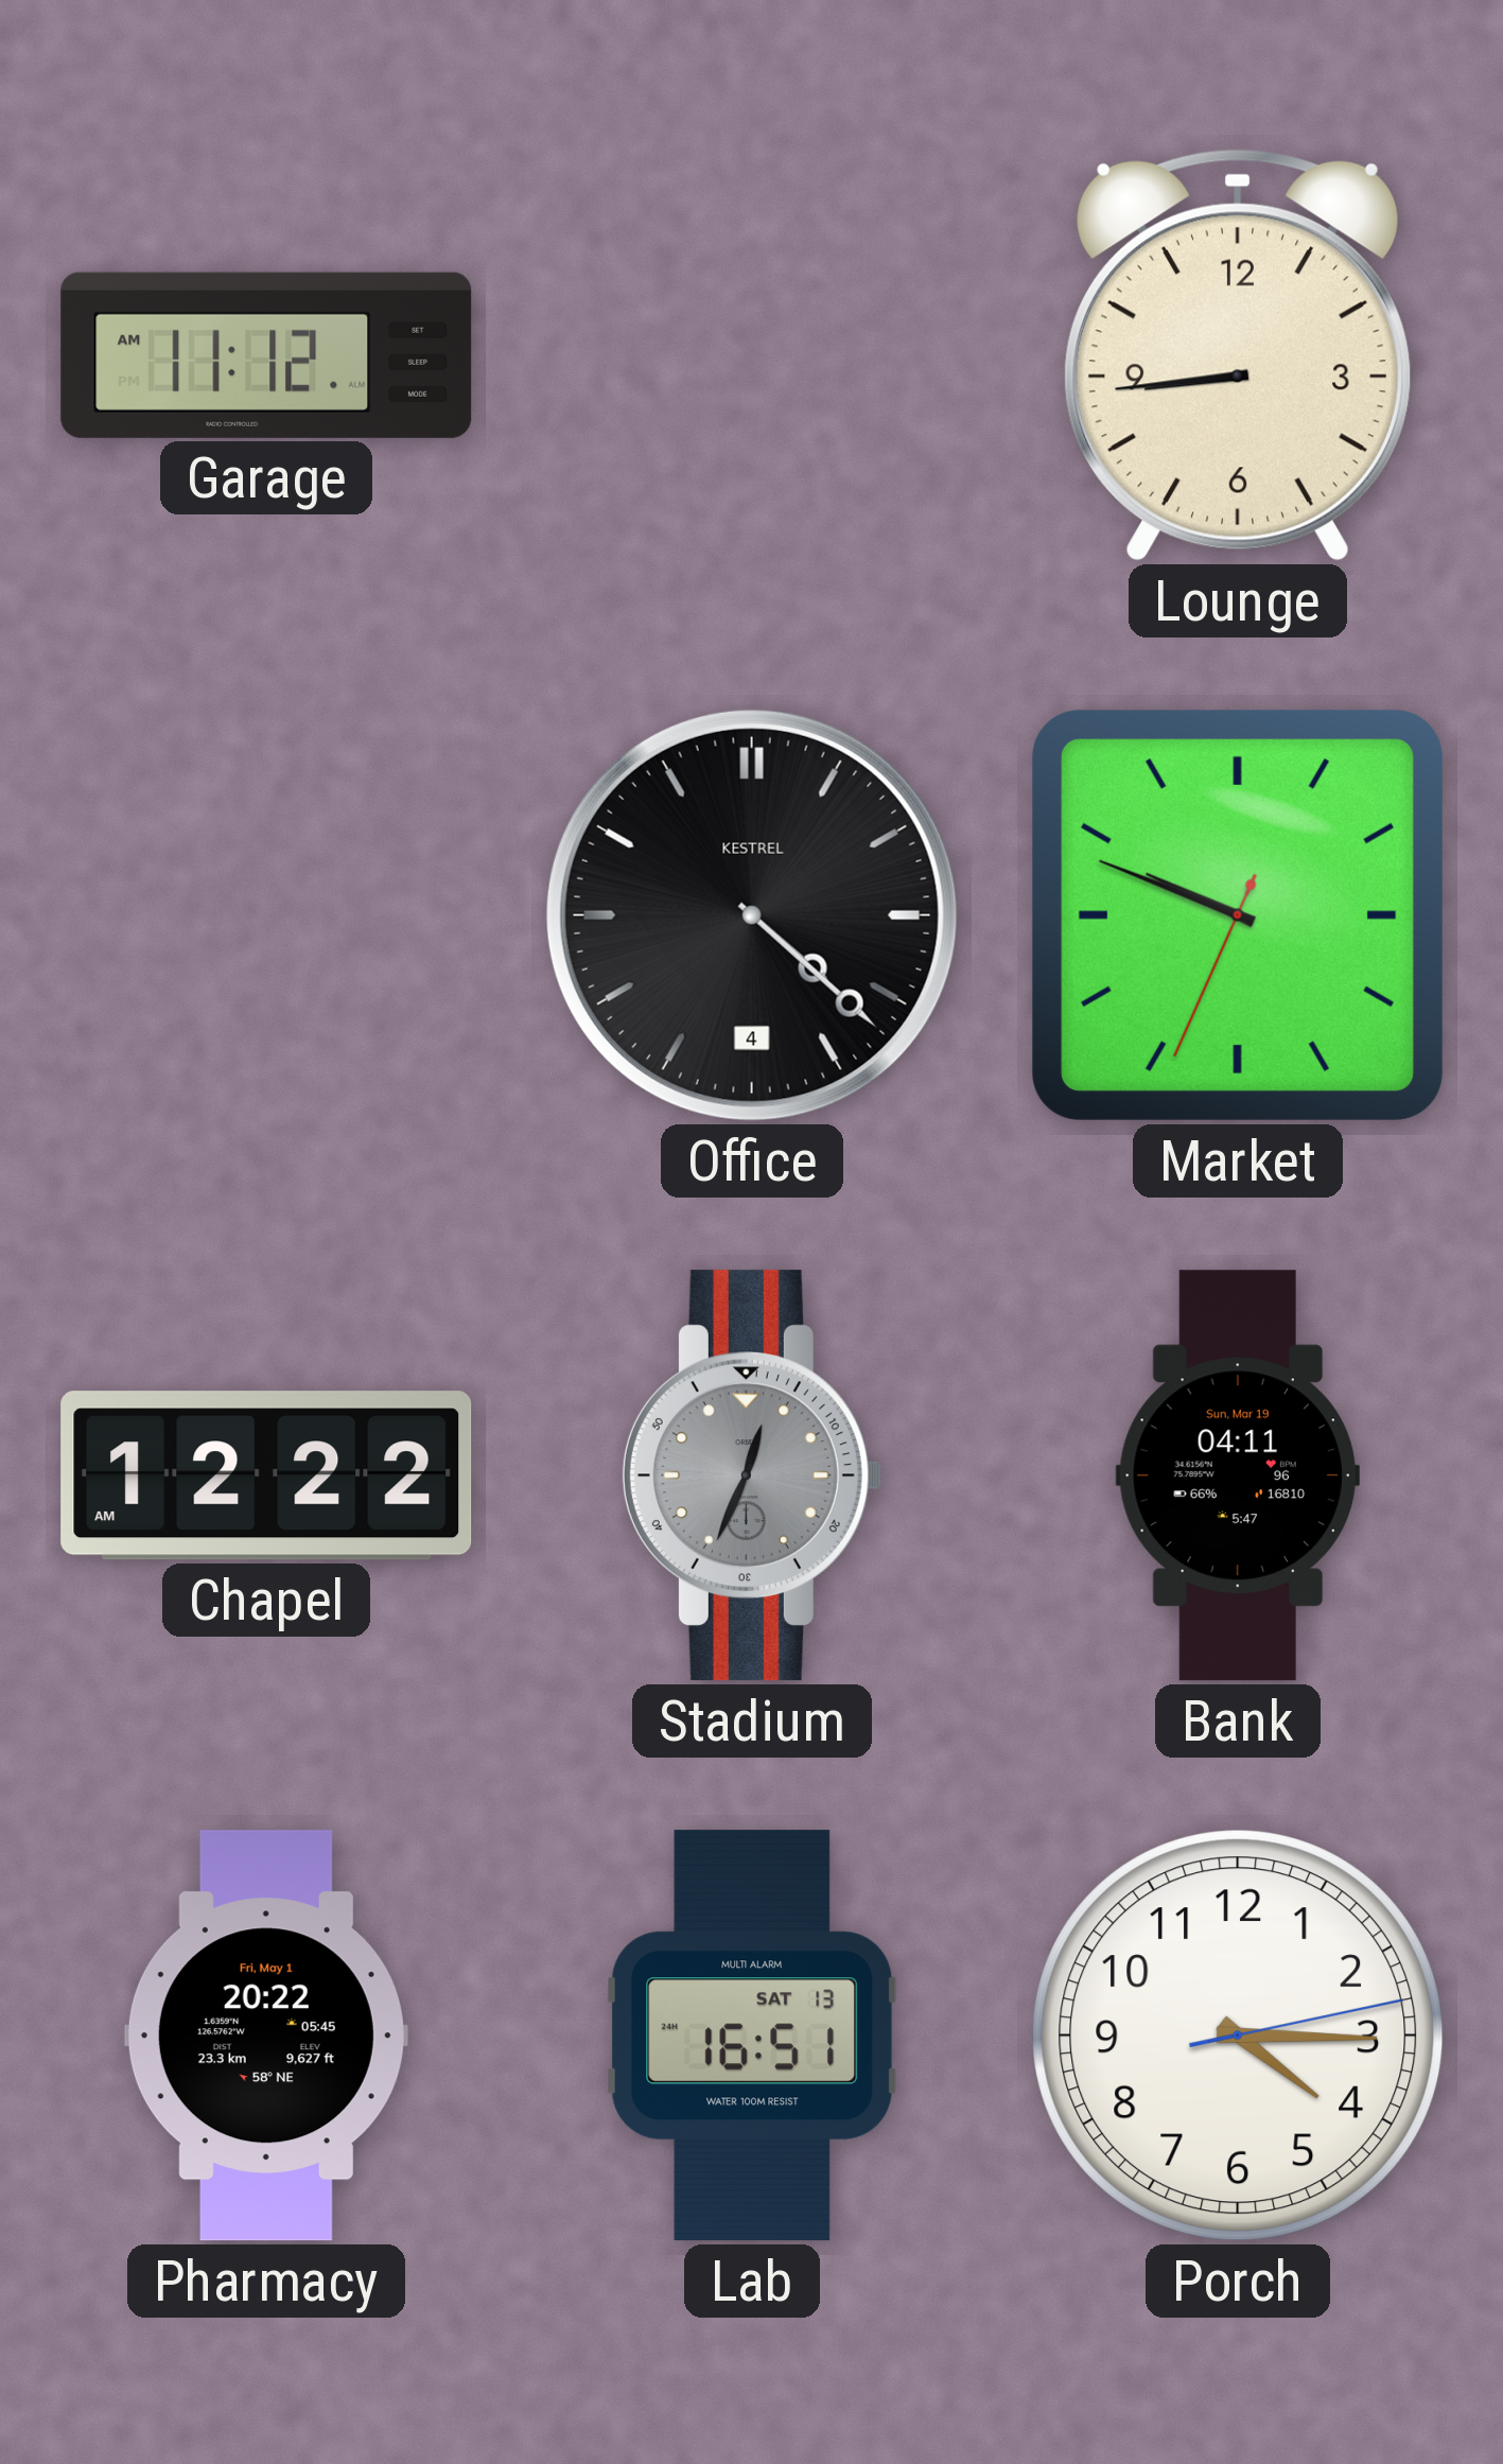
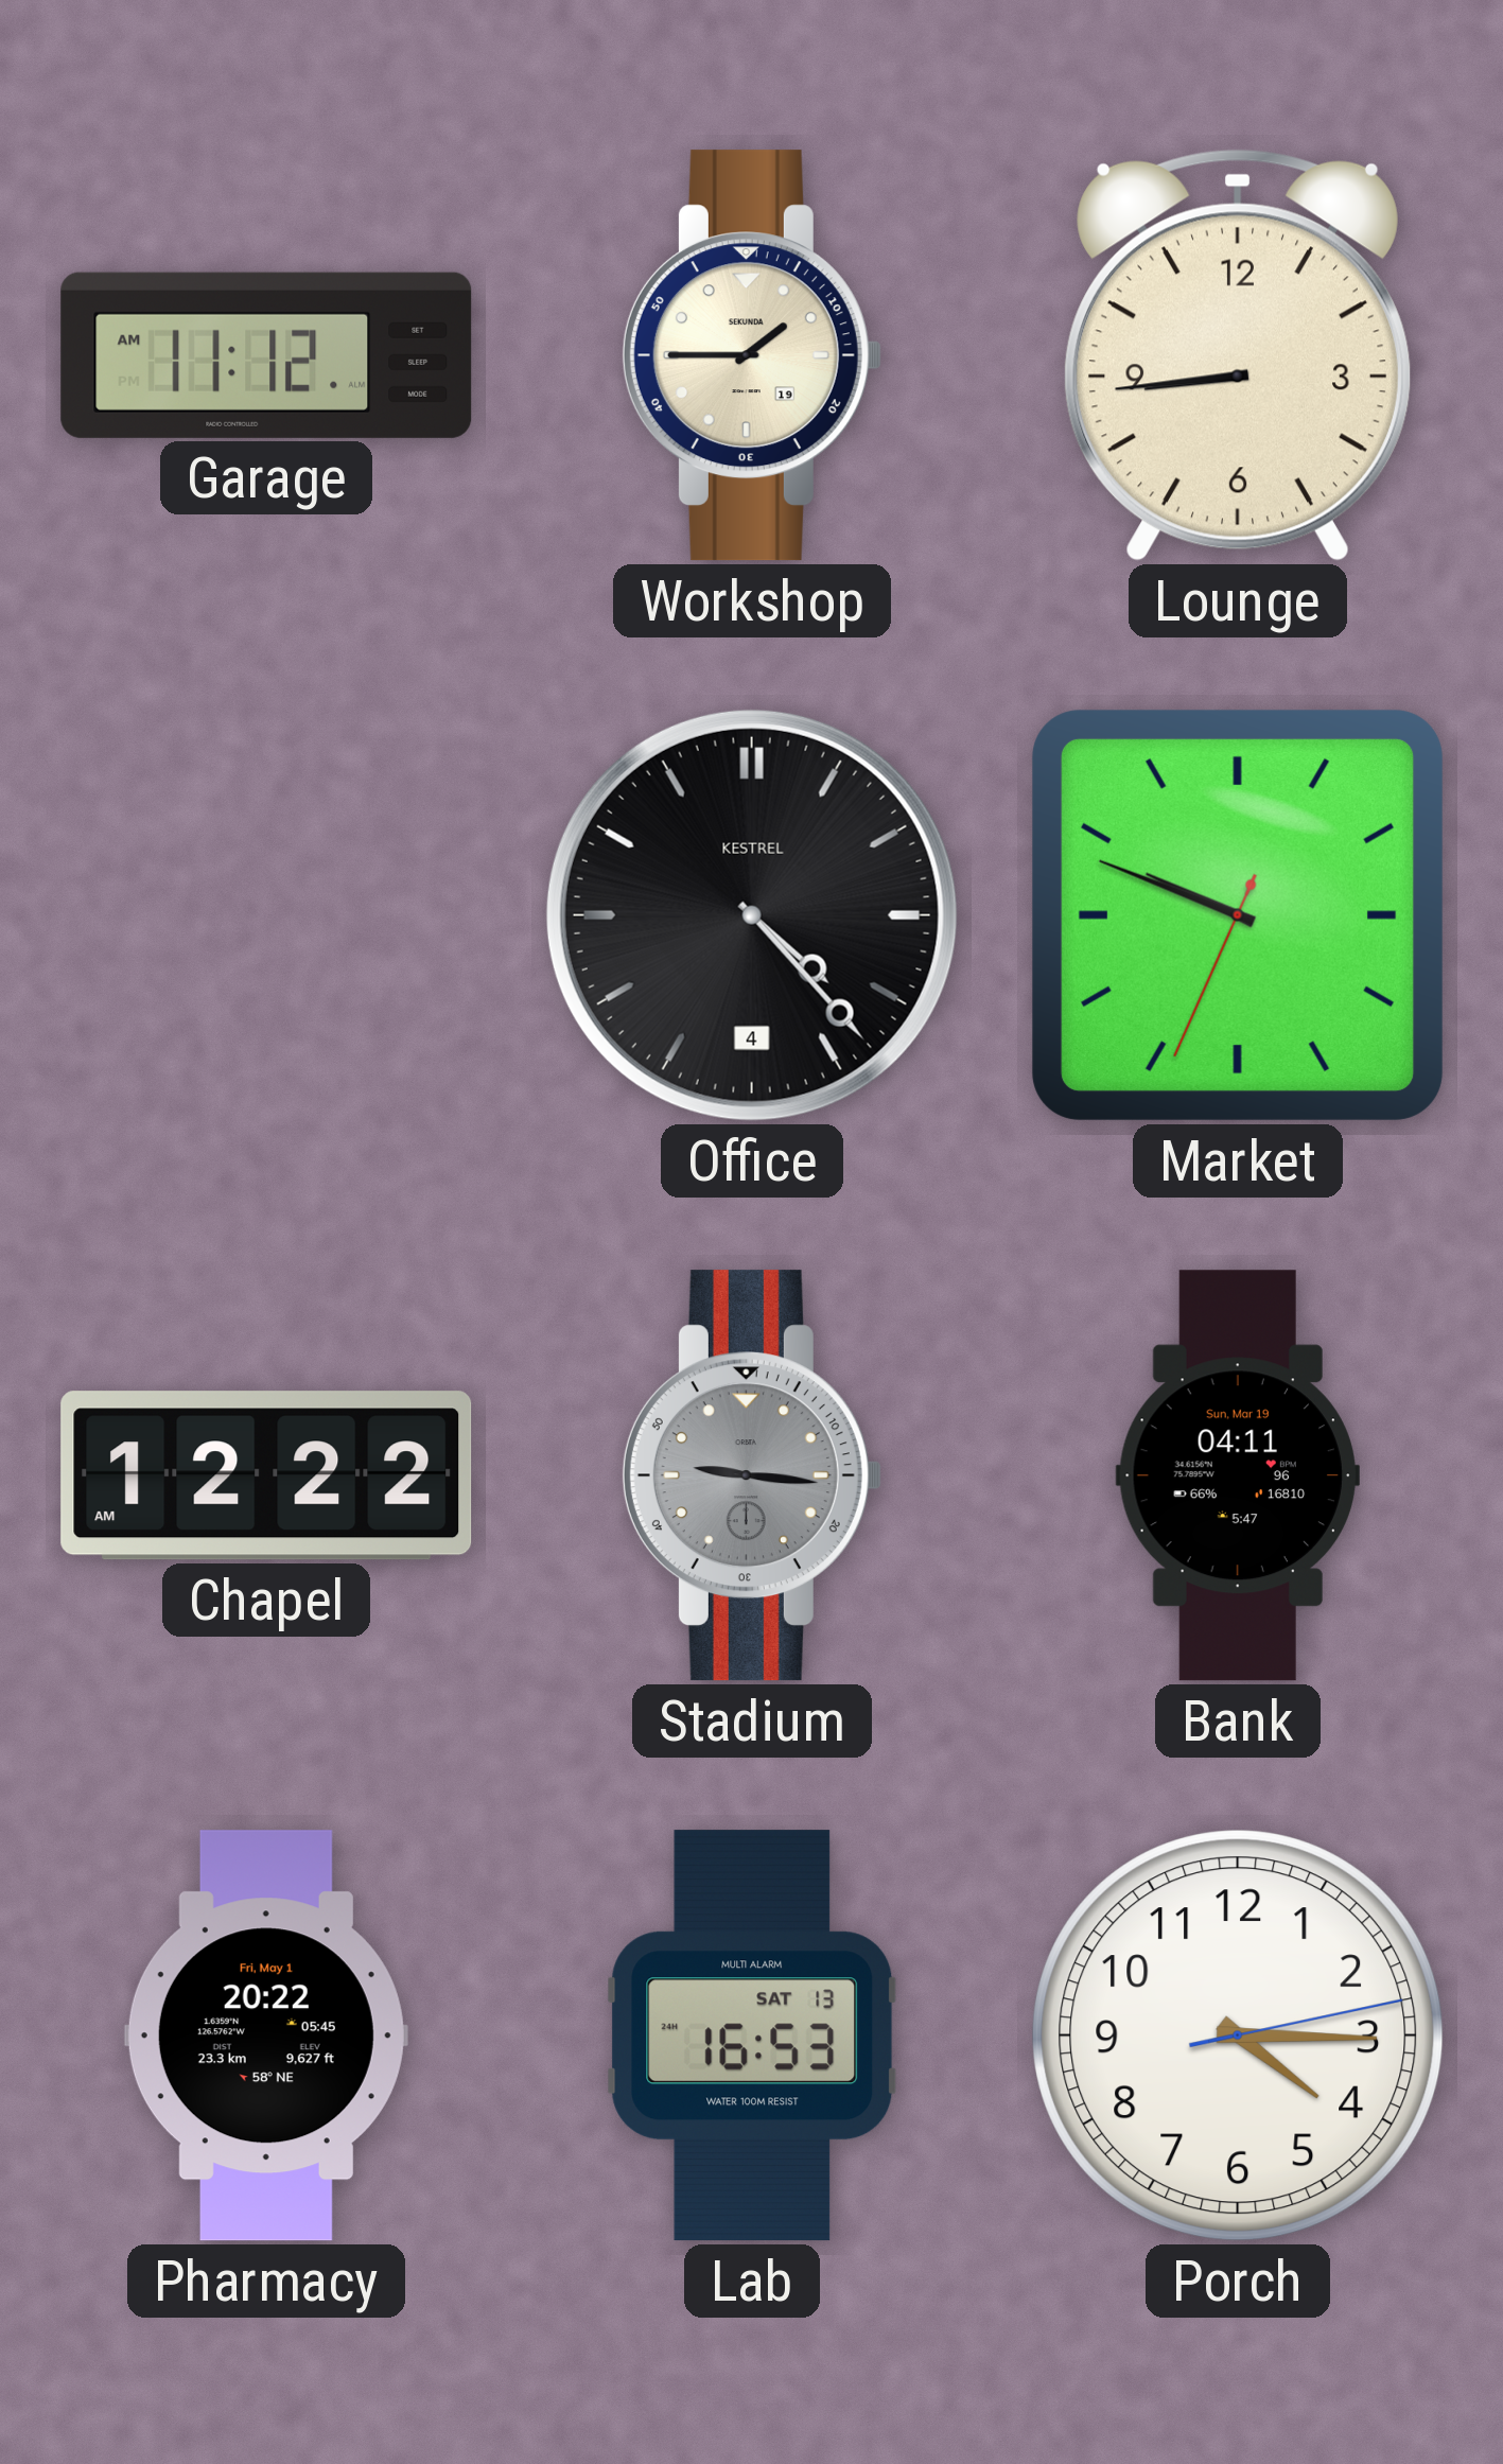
Workshop: none -> 1:45
Office: 4:22 -> 4:23
Stadium: 12:34 -> 9:16
Lab: 16:51 -> 16:53
